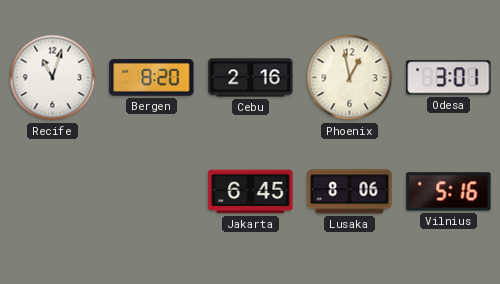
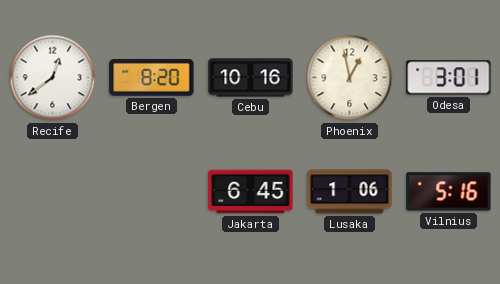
Recife: 11:03 -> 12:39
Cebu: 2:16 -> 10:16
Lusaka: 8:06 -> 1:06
